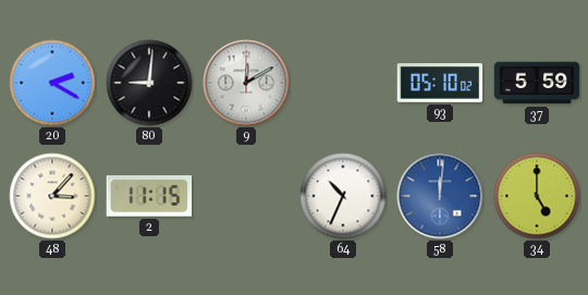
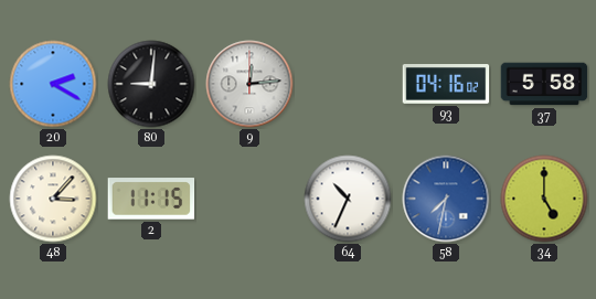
9: 12:10 -> 12:14
93: 05:10 -> 04:16
37: 5:59 -> 5:58
58: 12:01 -> 7:32
